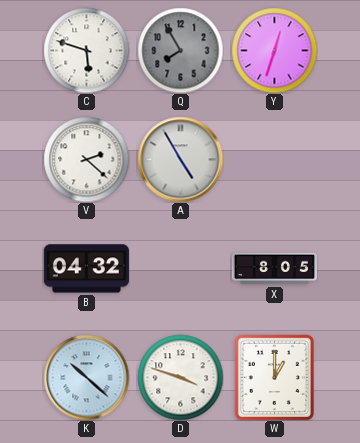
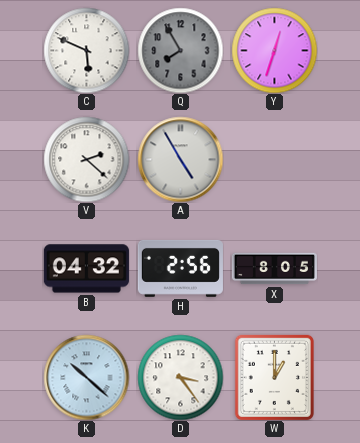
C: 5:48 -> 5:49
H: none -> 2:56
D: 3:48 -> 3:24
